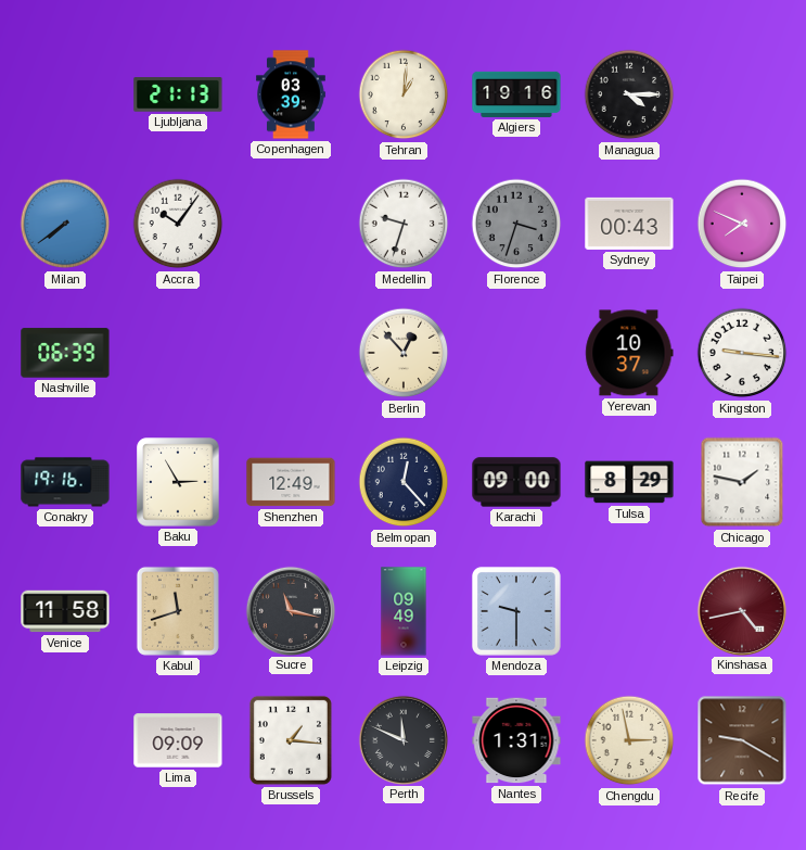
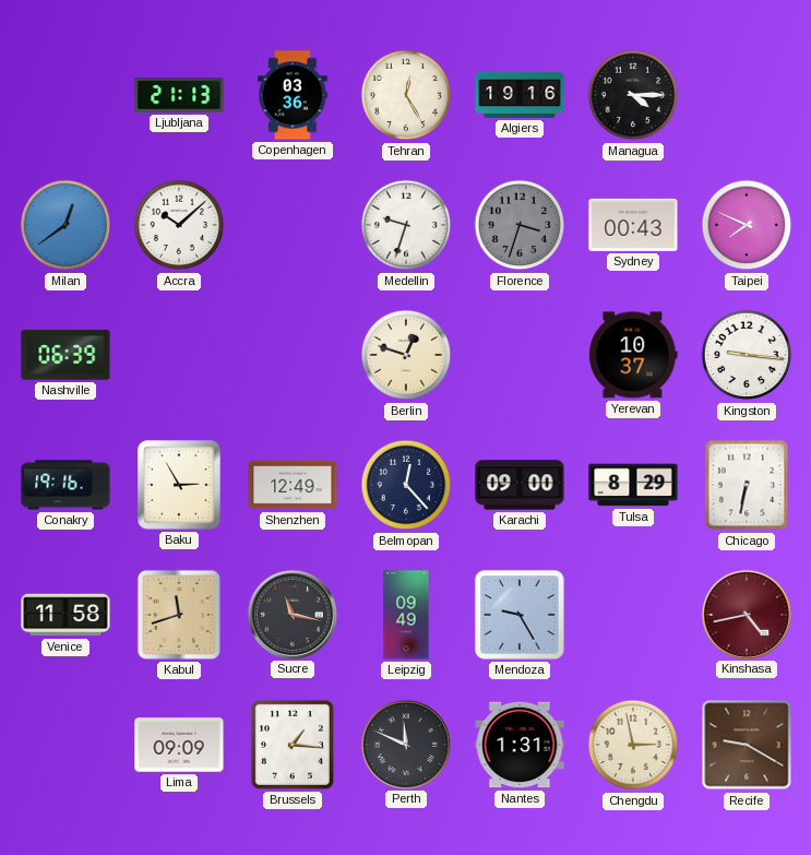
Copenhagen: 03:39 -> 03:36
Tehran: 1:01 -> 12:25
Milan: 7:39 -> 12:39
Accra: 10:06 -> 10:08
Berlin: 12:53 -> 12:48
Chicago: 1:47 -> 6:32
Mendoza: 9:30 -> 9:25
